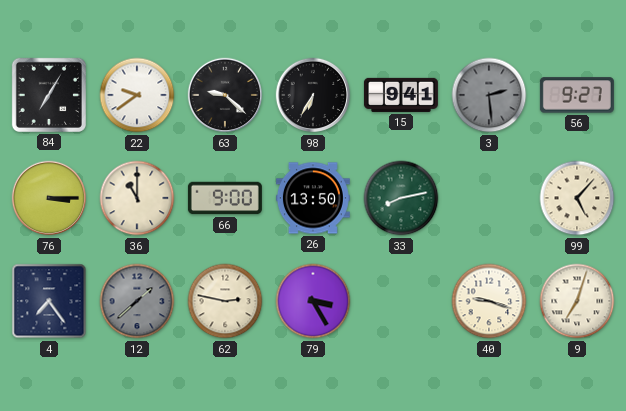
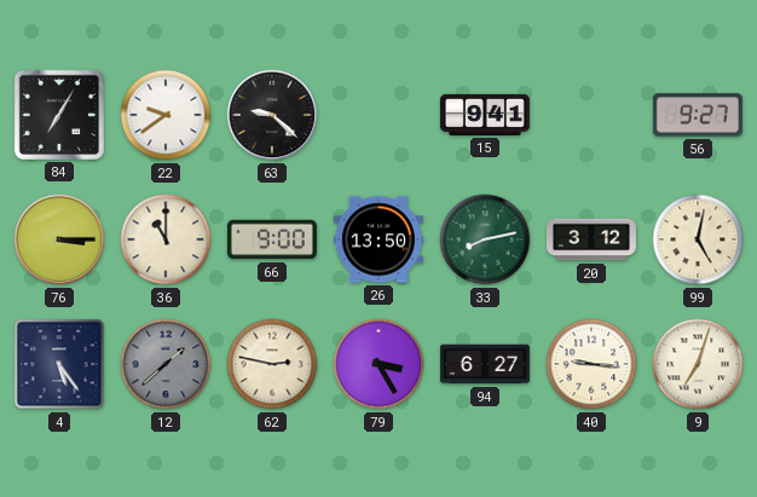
98: 6:35 -> none
3: 2:29 -> none
20: none -> 3:12
99: 5:07 -> 5:02
4: 7:24 -> 5:24
94: none -> 6:27
40: 9:18 -> 9:16
